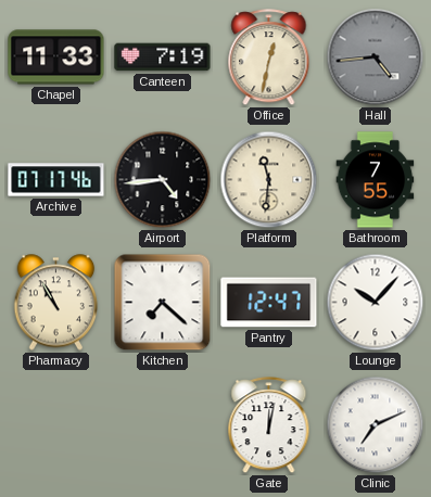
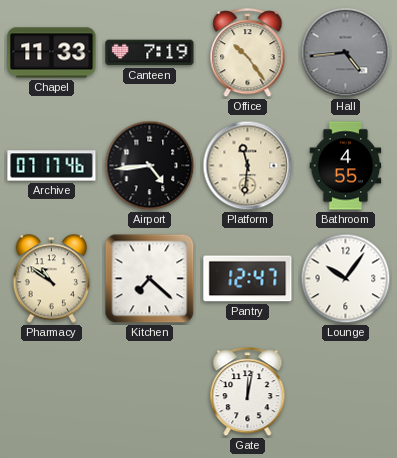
Office: 12:32 -> 10:24
Bathroom: 7:55 -> 4:55
Pharmacy: 10:55 -> 10:51
Lounge: 10:07 -> 10:06
Clinic: 7:11 -> none
